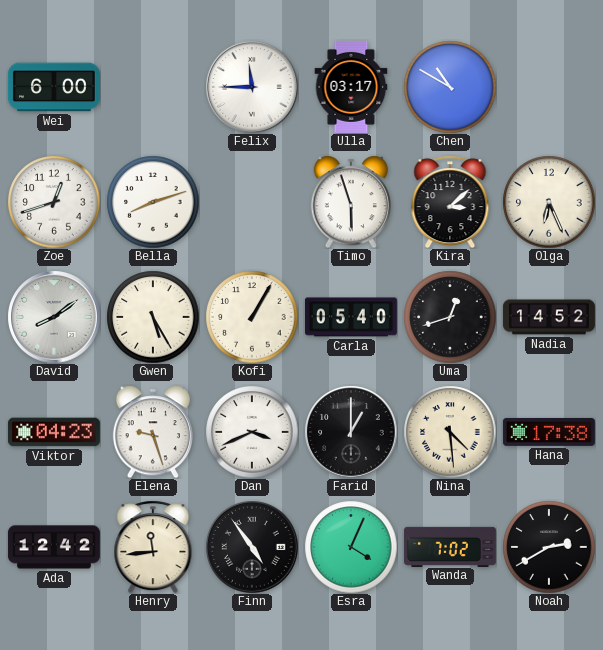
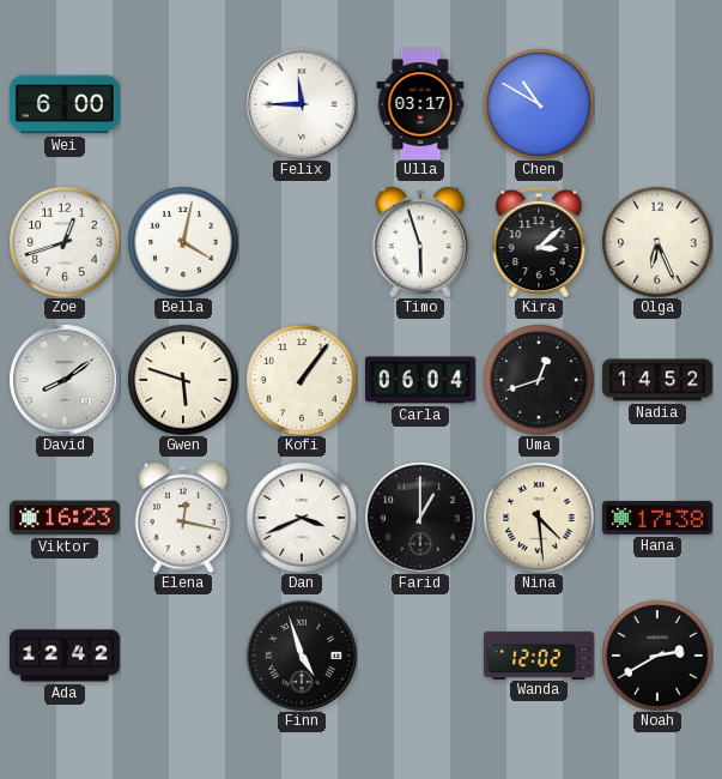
Bella: 8:12 -> 4:02
Gwen: 5:25 -> 5:48
Kofi: 1:05 -> 1:06
Carla: 05:40 -> 06:04
Viktor: 04:23 -> 16:23
Elena: 9:27 -> 12:17
Henry: 11:44 -> none
Finn: 4:54 -> 4:57
Esra: 4:04 -> none
Wanda: 7:02 -> 12:02
